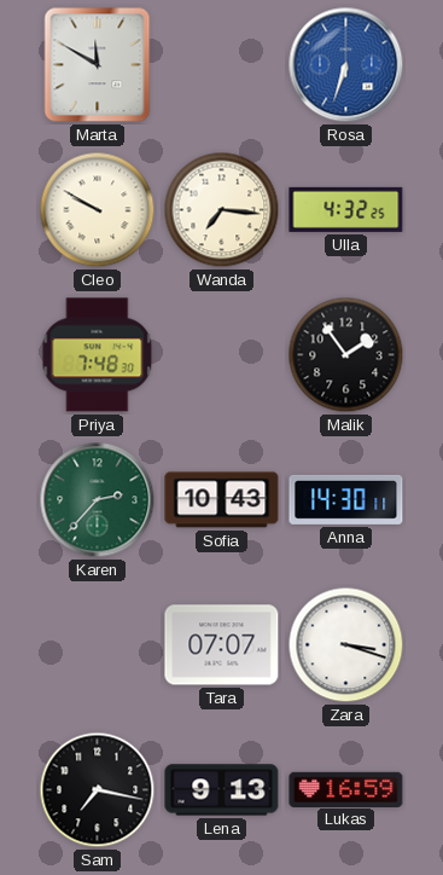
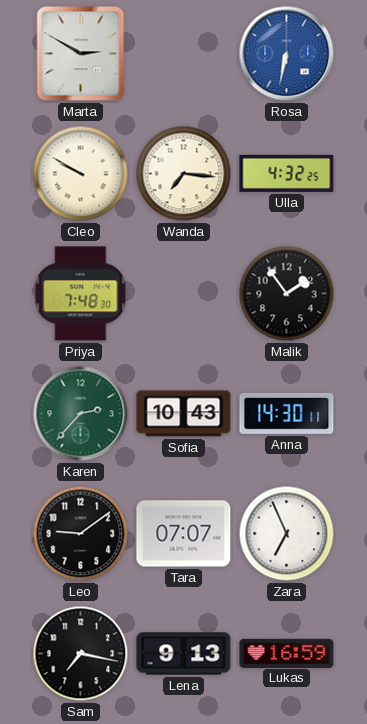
Marta: 11:50 -> 2:50
Rosa: 6:33 -> 6:32
Leo: none -> 9:09
Zara: 3:18 -> 6:56
